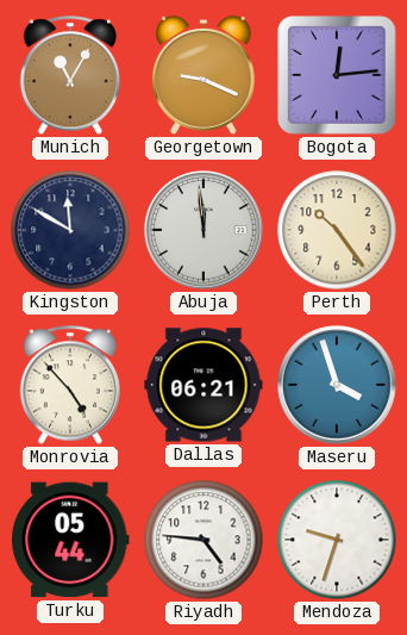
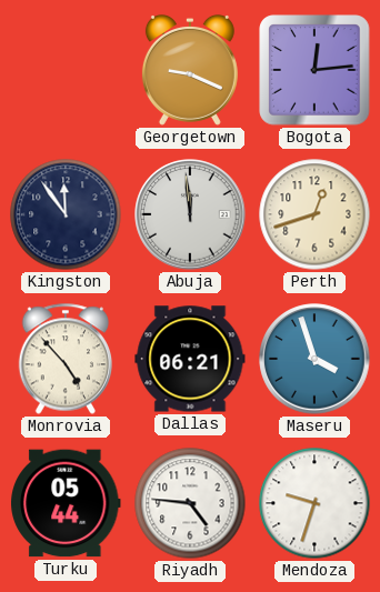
Munich: 11:05 -> none
Kingston: 11:50 -> 11:54
Perth: 10:24 -> 12:42
